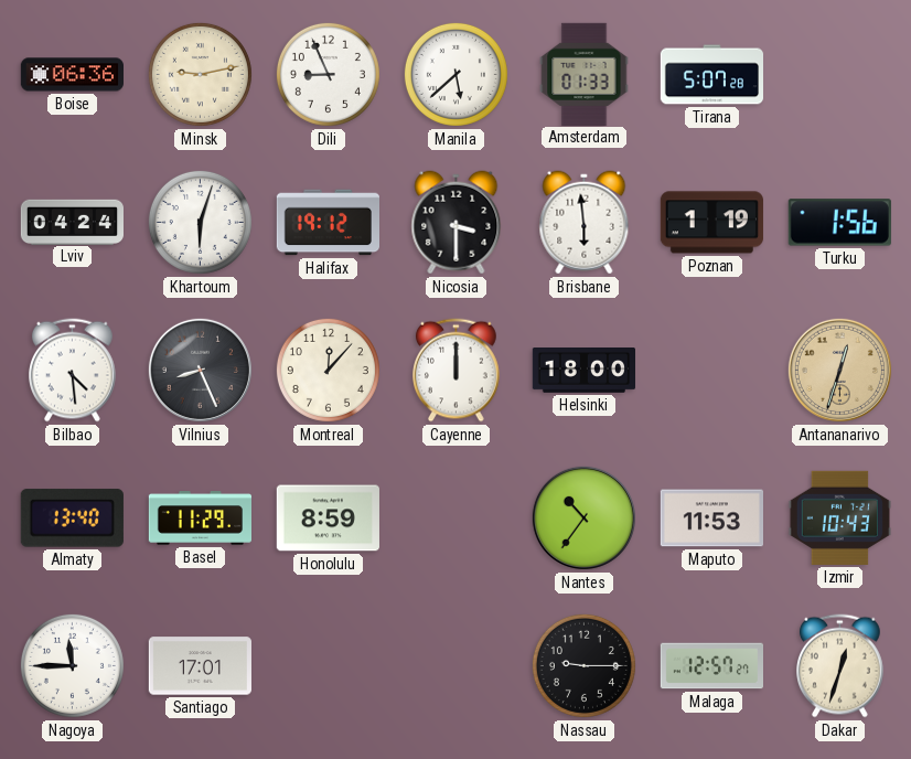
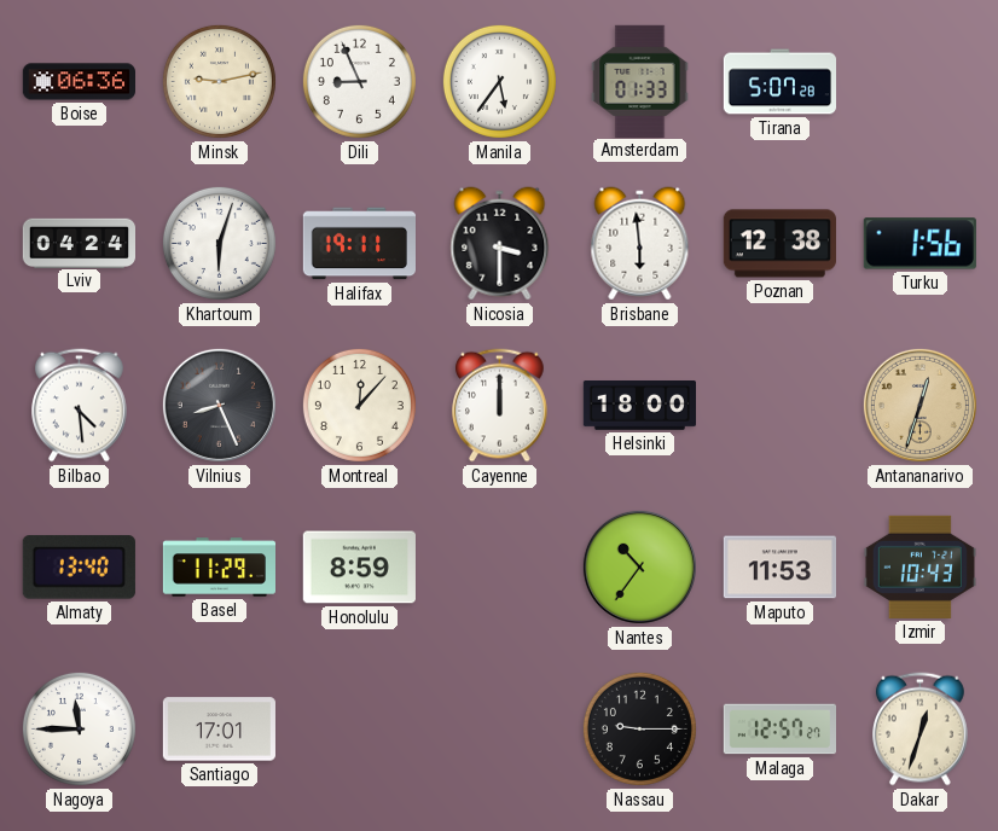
Manila: 5:38 -> 5:36
Halifax: 19:12 -> 19:11
Poznan: 1:19 -> 12:38
